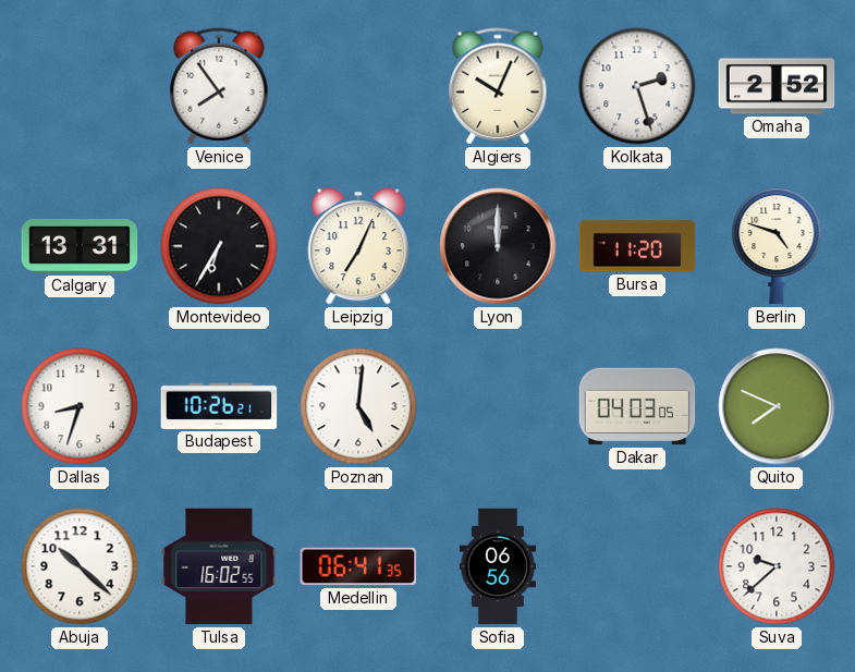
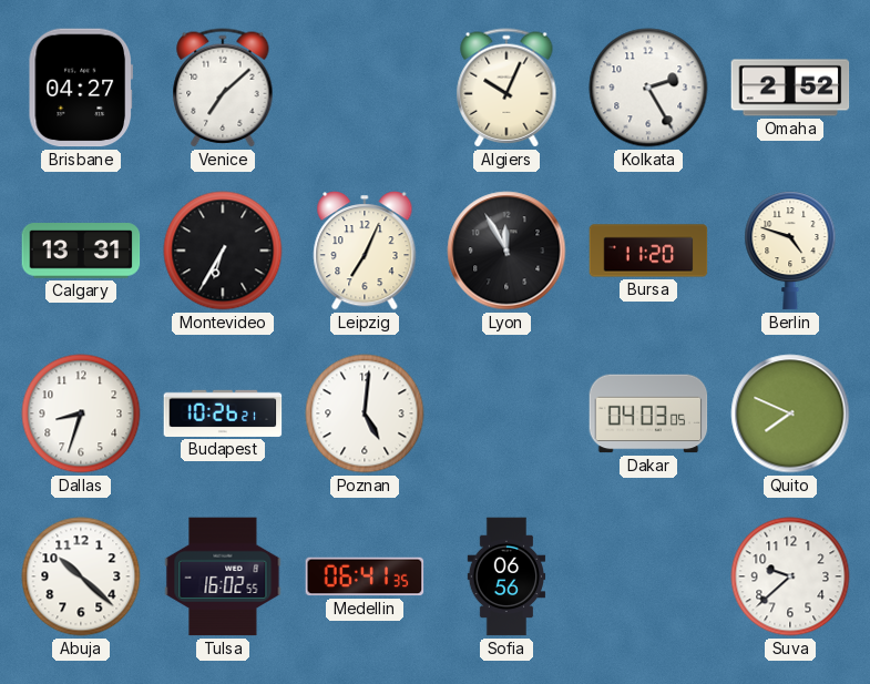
Brisbane: none -> 04:27
Venice: 7:54 -> 7:08
Kolkata: 2:27 -> 2:25
Lyon: 12:00 -> 11:55
